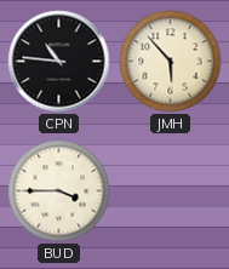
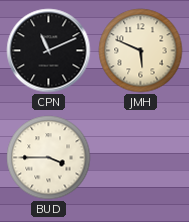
CPN: 10:46 -> 11:11
JMH: 5:53 -> 5:49
